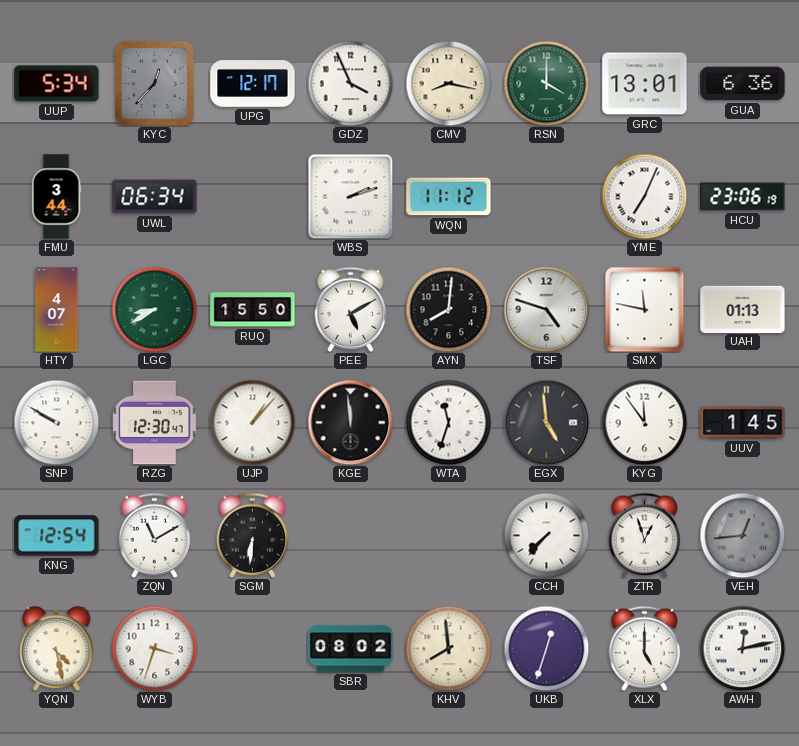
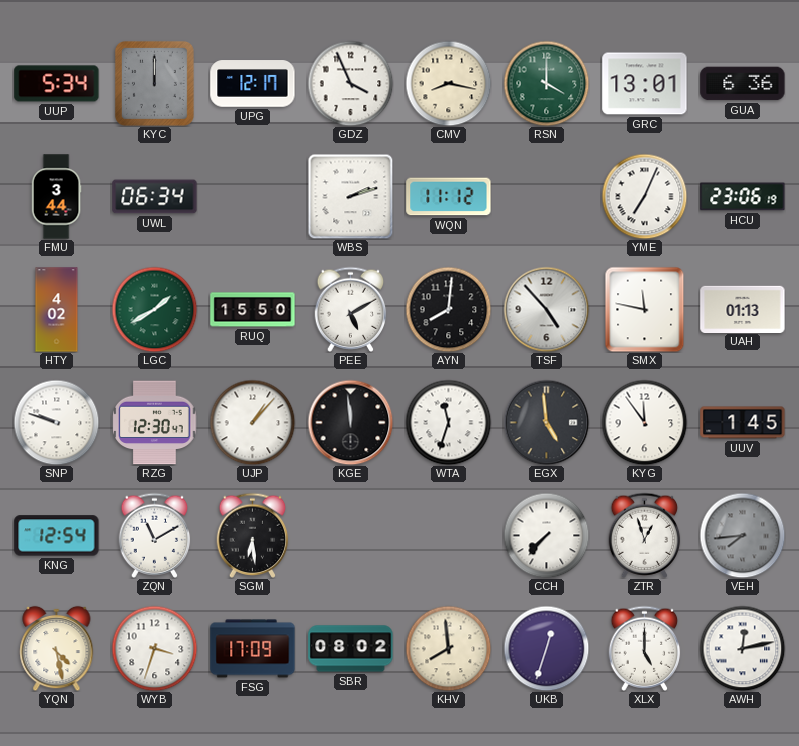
KYC: 12:37 -> 12:00
HTY: 4:07 -> 4:02
LGC: 8:40 -> 1:40
TSF: 4:48 -> 4:53
SNP: 9:50 -> 9:48
SGM: 6:31 -> 6:29
VEH: 12:44 -> 7:44
FSG: none -> 17:09
